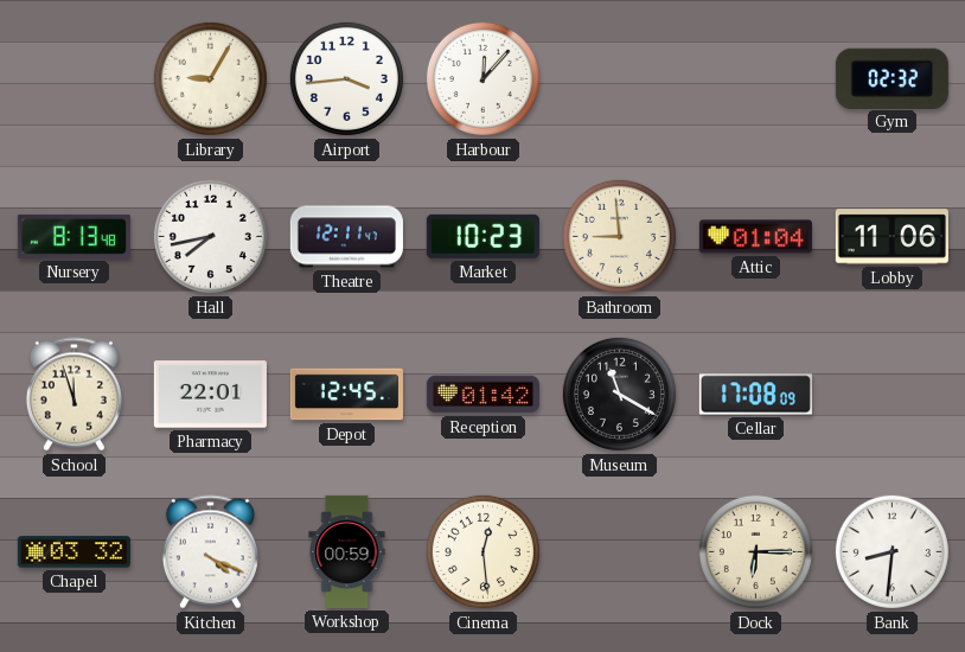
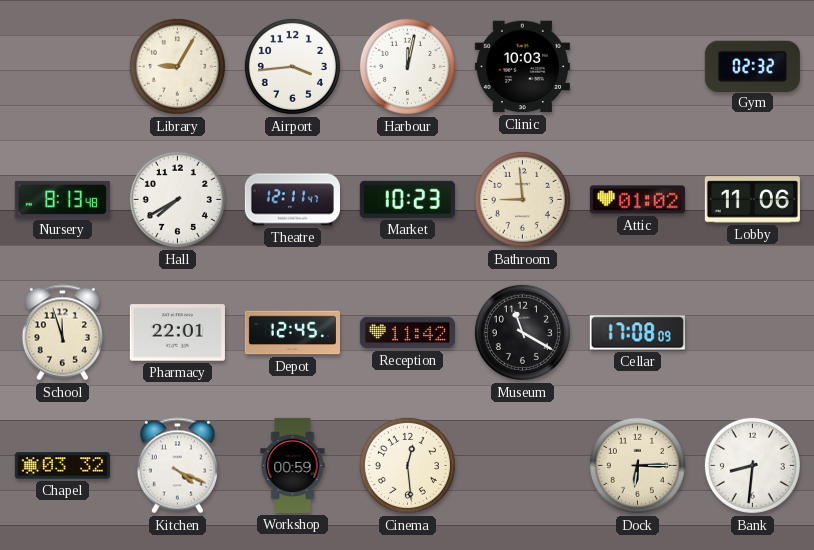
Harbour: 12:07 -> 12:02
Clinic: none -> 10:03
Hall: 7:43 -> 7:40
Attic: 01:04 -> 01:02
Reception: 01:42 -> 11:42
